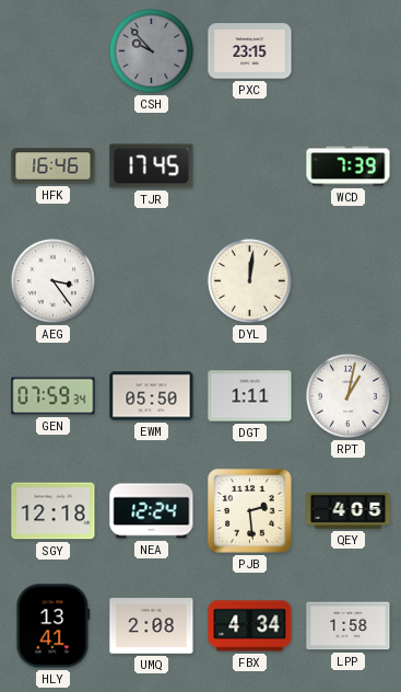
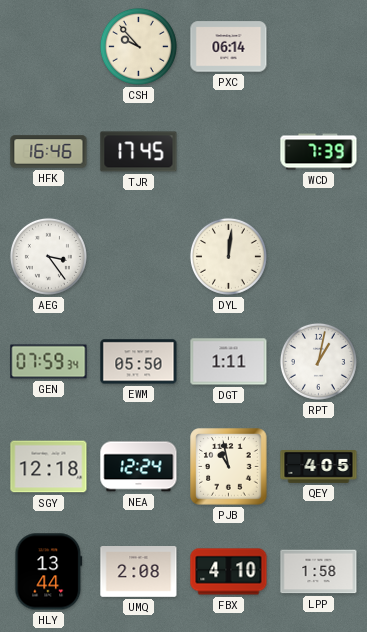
CSH dial: grey -> cream
PXC: 23:15 -> 06:14
PJB: 2:29 -> 10:58
HLY: 13:41 -> 13:44
FBX: 4:34 -> 4:10
